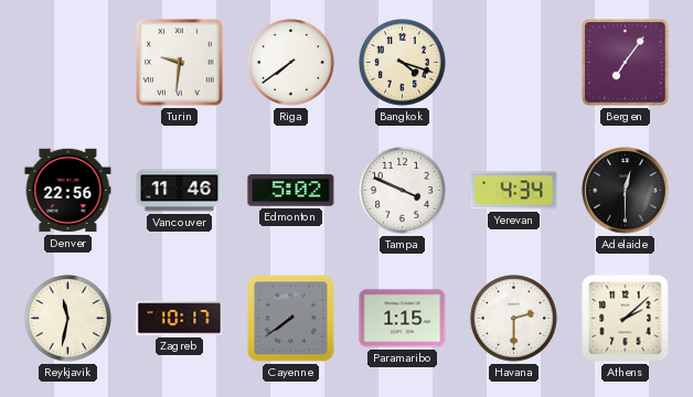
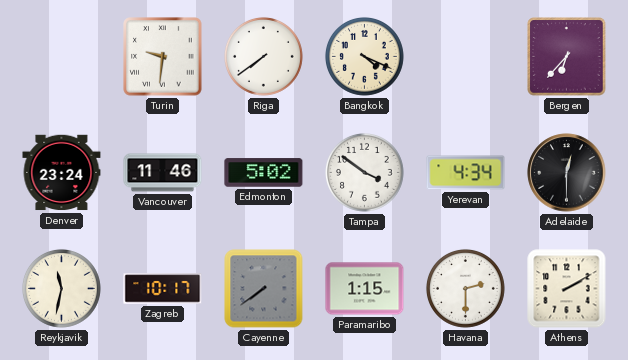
Bangkok: 4:18 -> 4:19
Bergen: 7:06 -> 6:37
Denver: 22:56 -> 23:24
Tampa: 3:49 -> 3:51
Athens: 2:08 -> 2:10
